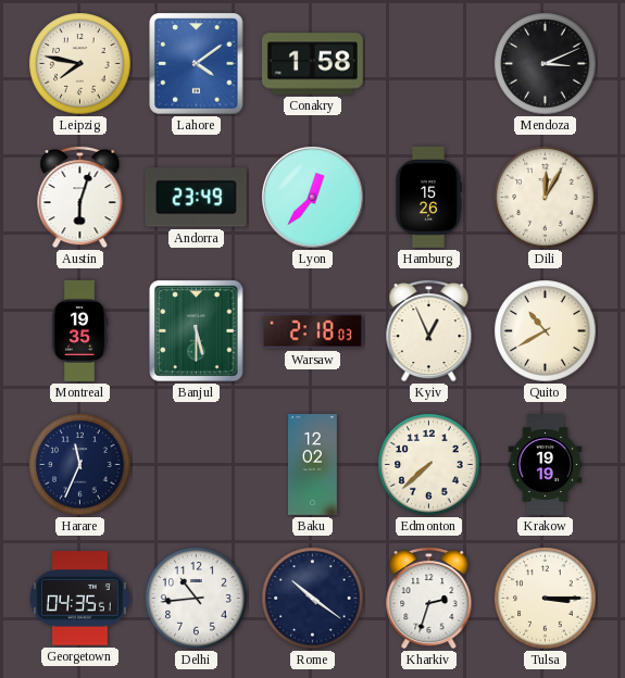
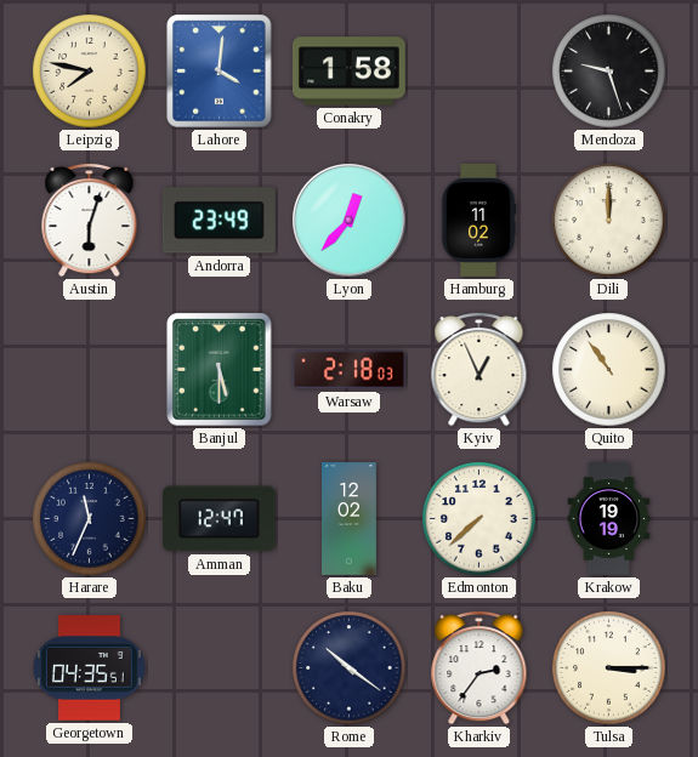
Lahore: 4:09 -> 4:01
Mendoza: 3:11 -> 9:27
Hamburg: 15:26 -> 11:02
Dili: 12:05 -> 12:00
Montreal: 19:35 -> none
Quito: 10:40 -> 10:54
Amman: none -> 12:47
Delhi: 10:44 -> none
Kharkiv: 2:33 -> 2:36
